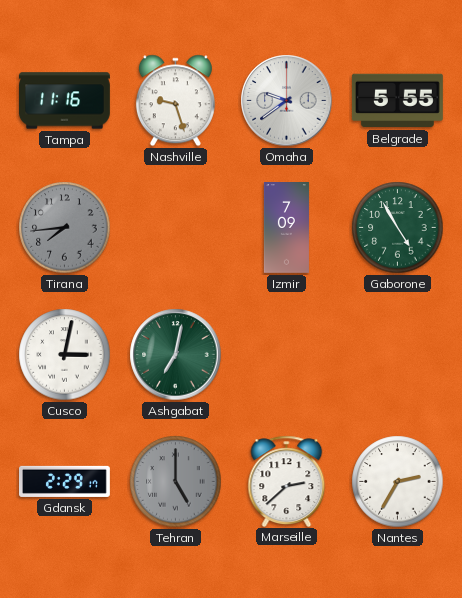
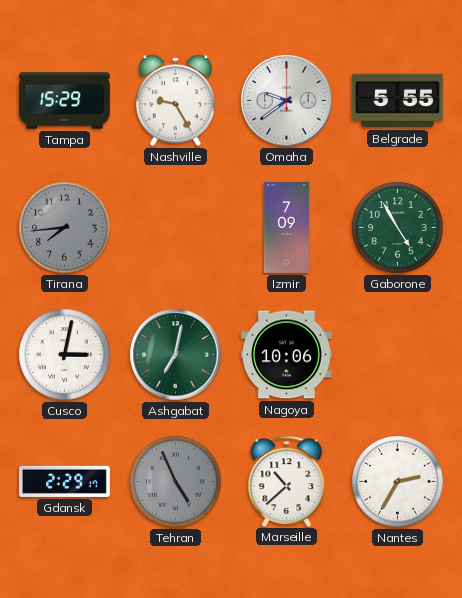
Tampa: 11:16 -> 15:29
Nashville: 9:27 -> 9:25
Nagoya: none -> 10:06
Tehran: 5:00 -> 4:56
Marseille: 2:38 -> 10:38
